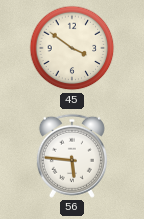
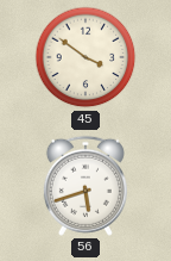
56: 5:46 -> 5:42
